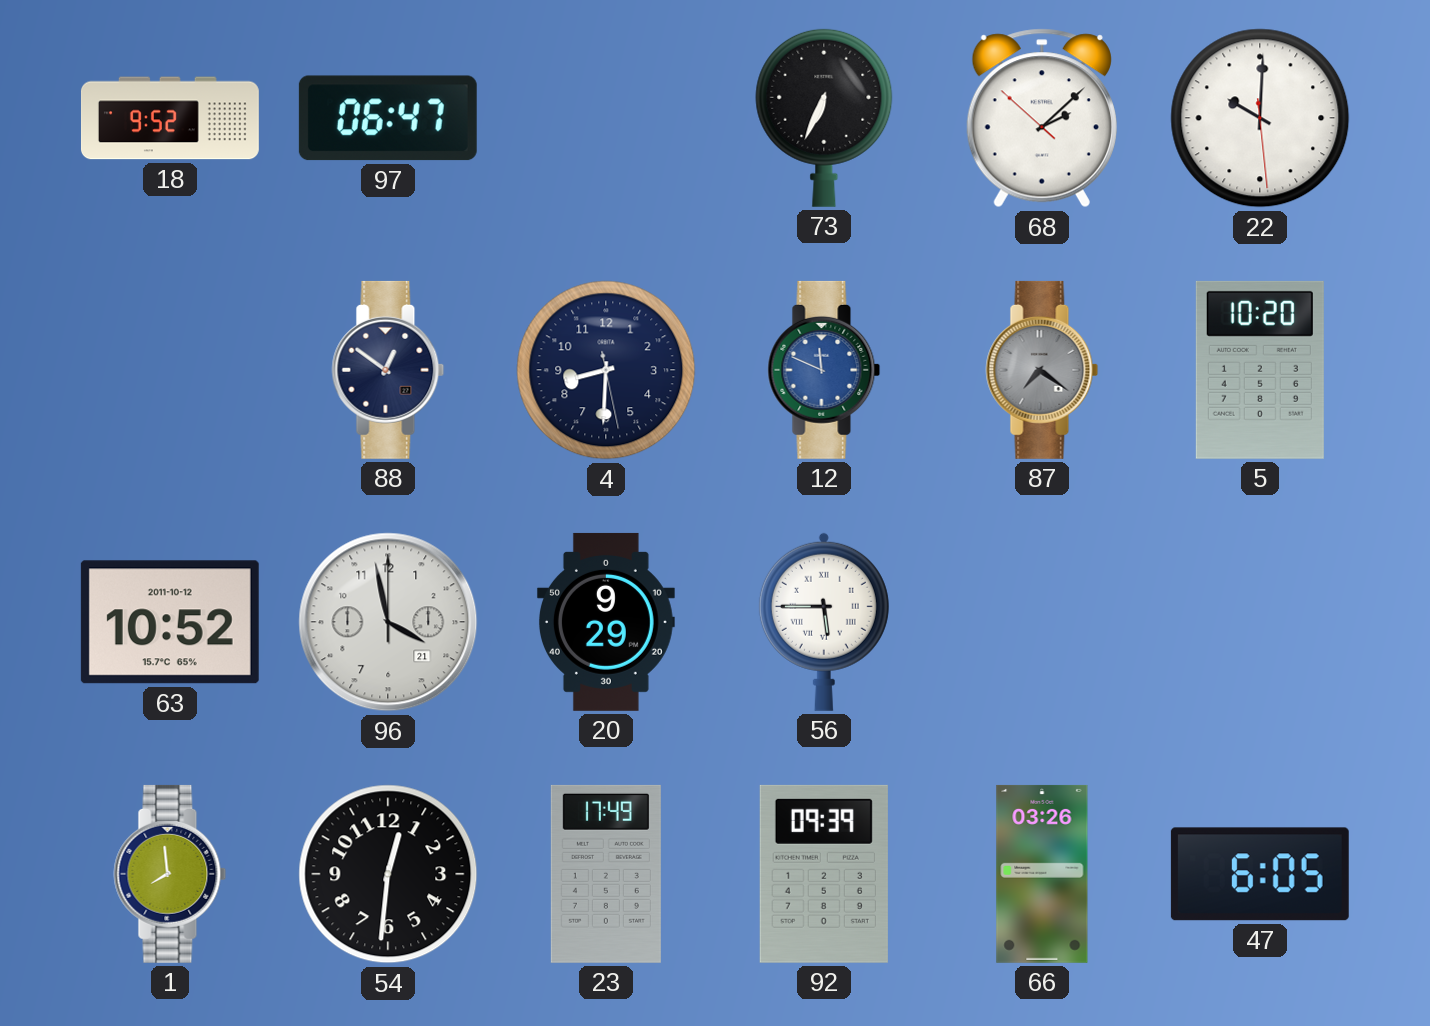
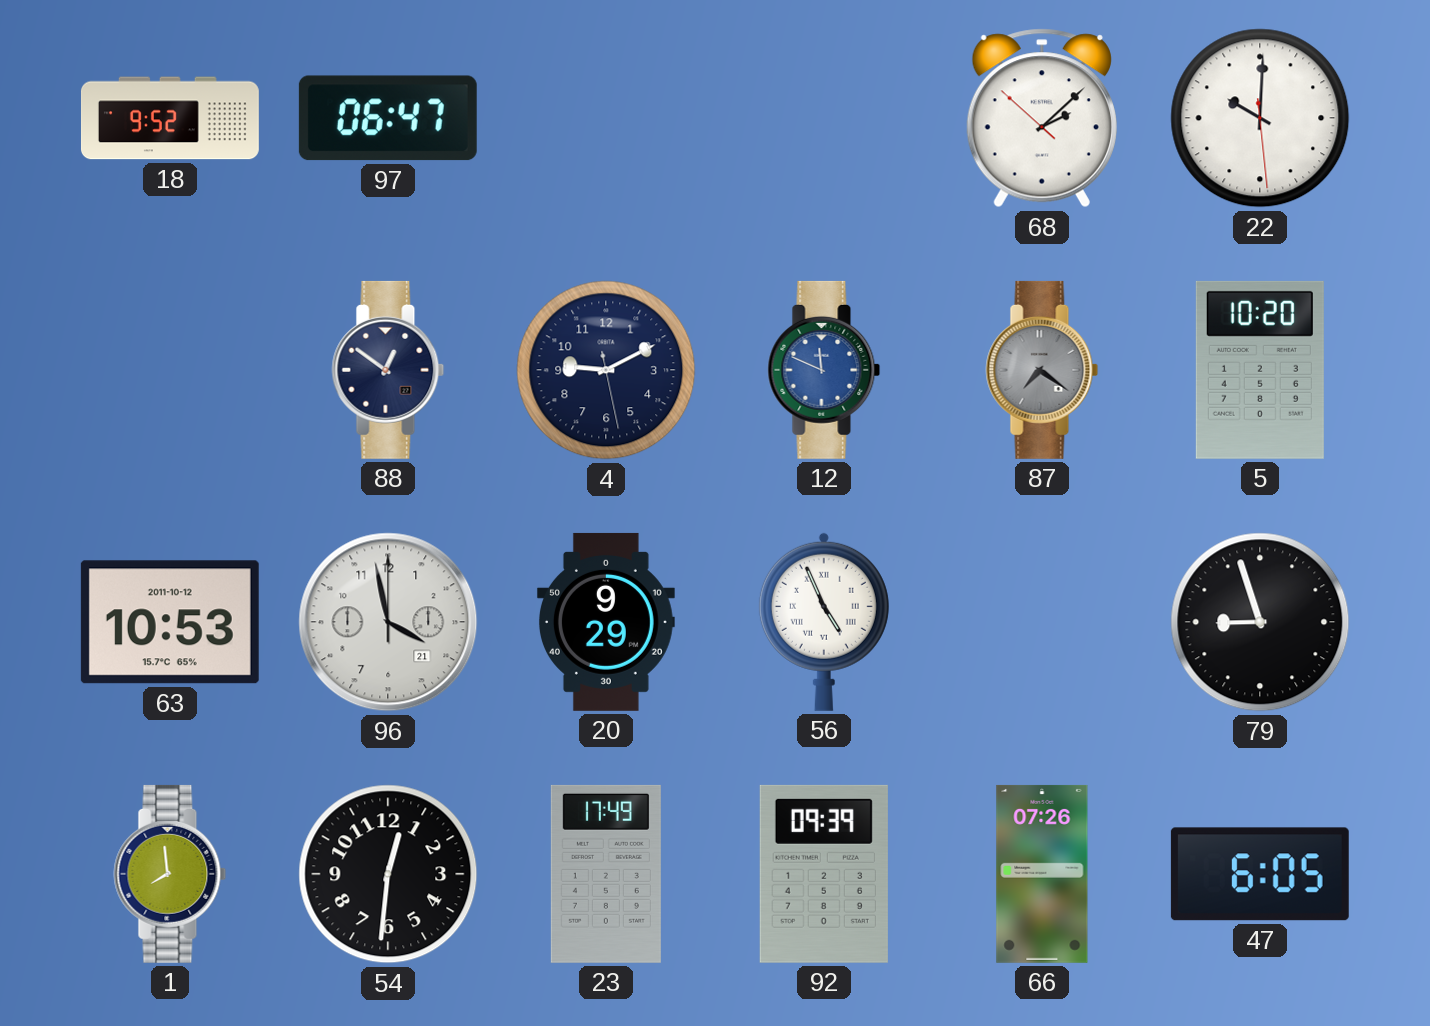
73: 6:34 -> none
4: 8:30 -> 9:10
63: 10:52 -> 10:53
56: 5:45 -> 4:56
79: none -> 8:57
66: 03:26 -> 07:26
